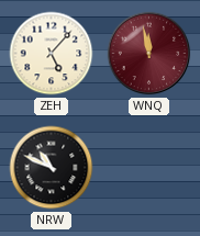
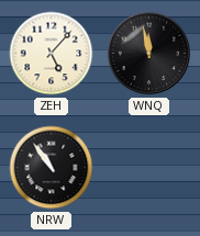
WNQ dial: burgundy -> black
NRW: 10:49 -> 10:54
